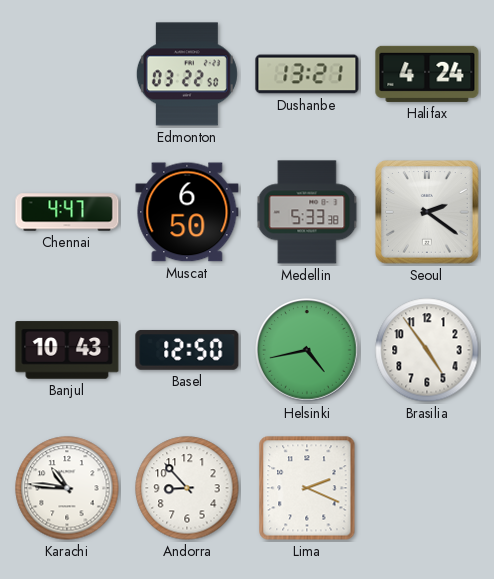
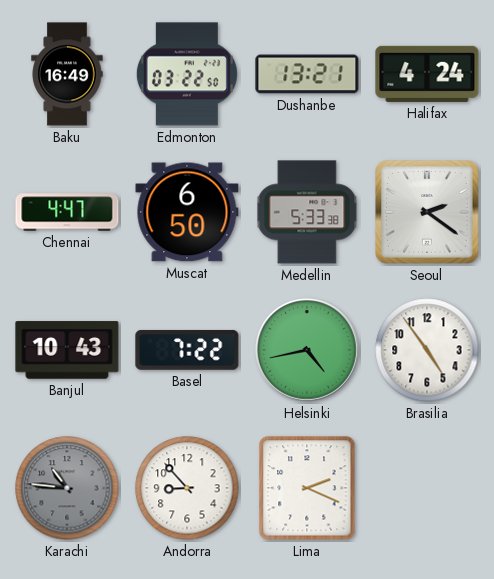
Baku: none -> 16:49
Basel: 12:50 -> 7:22
Karachi dial: white -> grey
